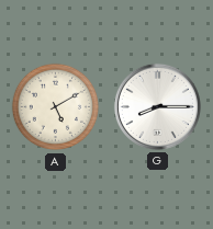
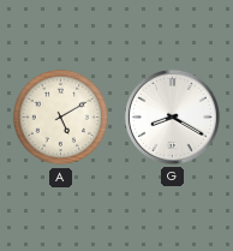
G: 8:15 -> 8:20
